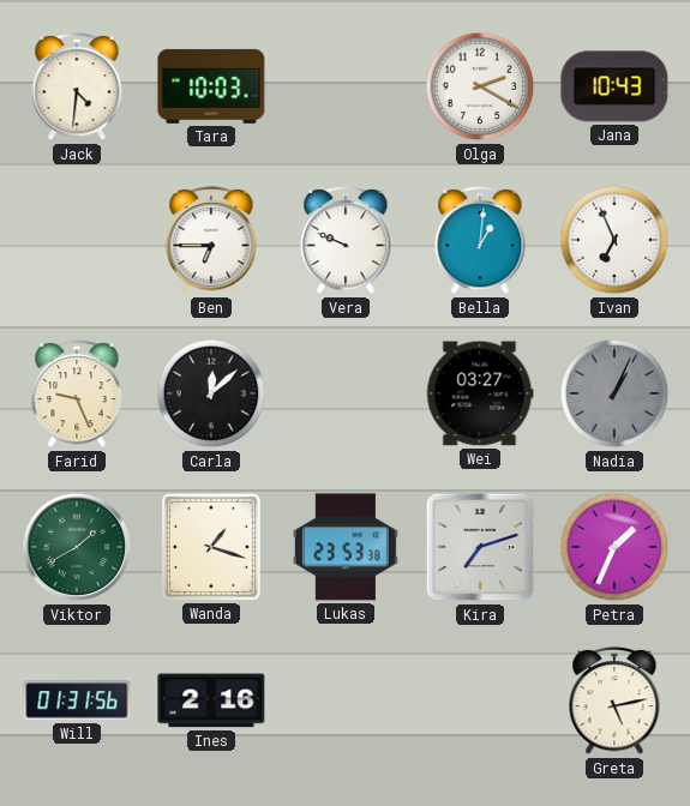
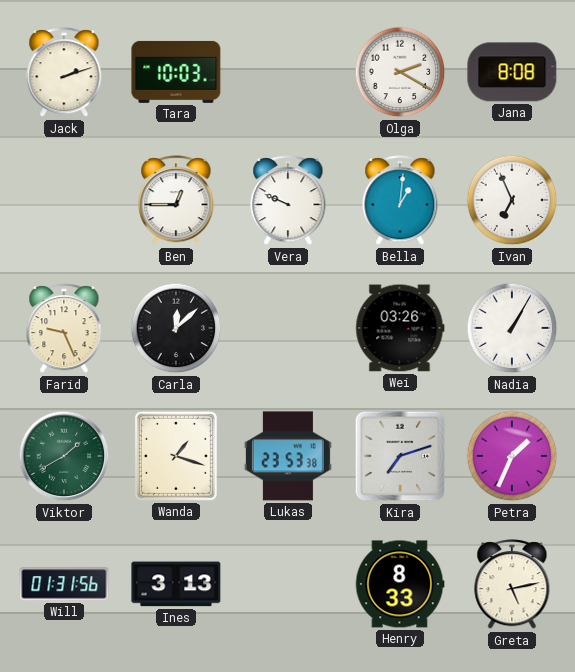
Jack: 4:31 -> 2:12
Jana: 10:43 -> 8:08
Ben: 6:45 -> 12:45
Wei: 03:27 -> 03:26
Nadia: 1:04 -> 1:05
Nadia dial: grey -> white
Ines: 2:16 -> 3:13
Henry: none -> 8:33
